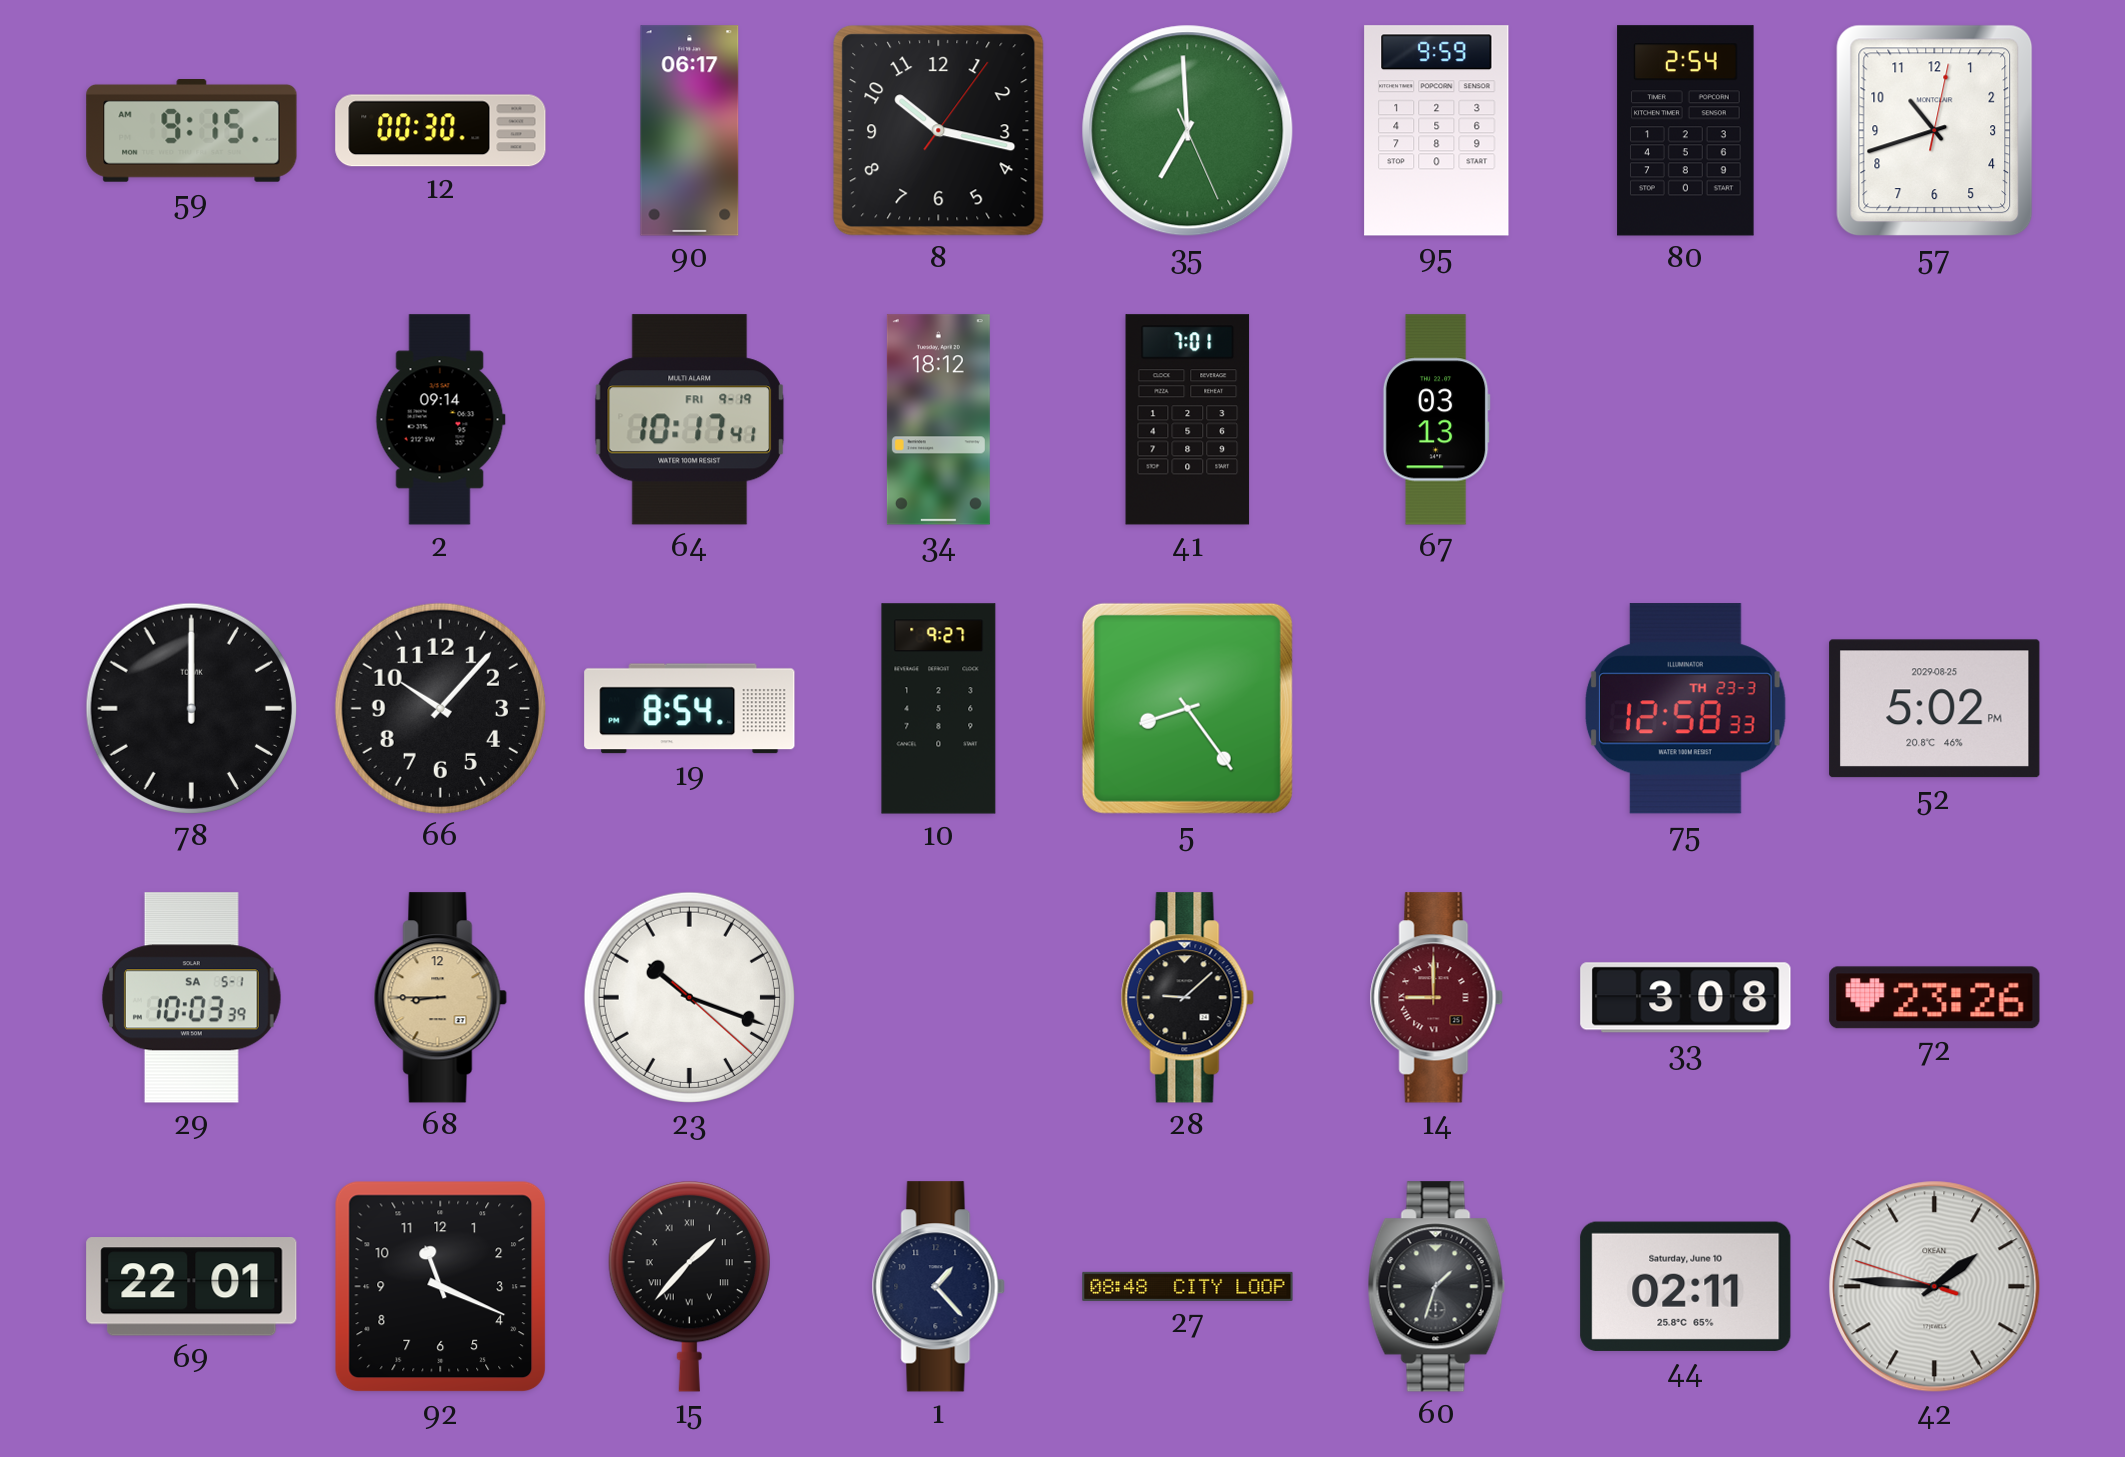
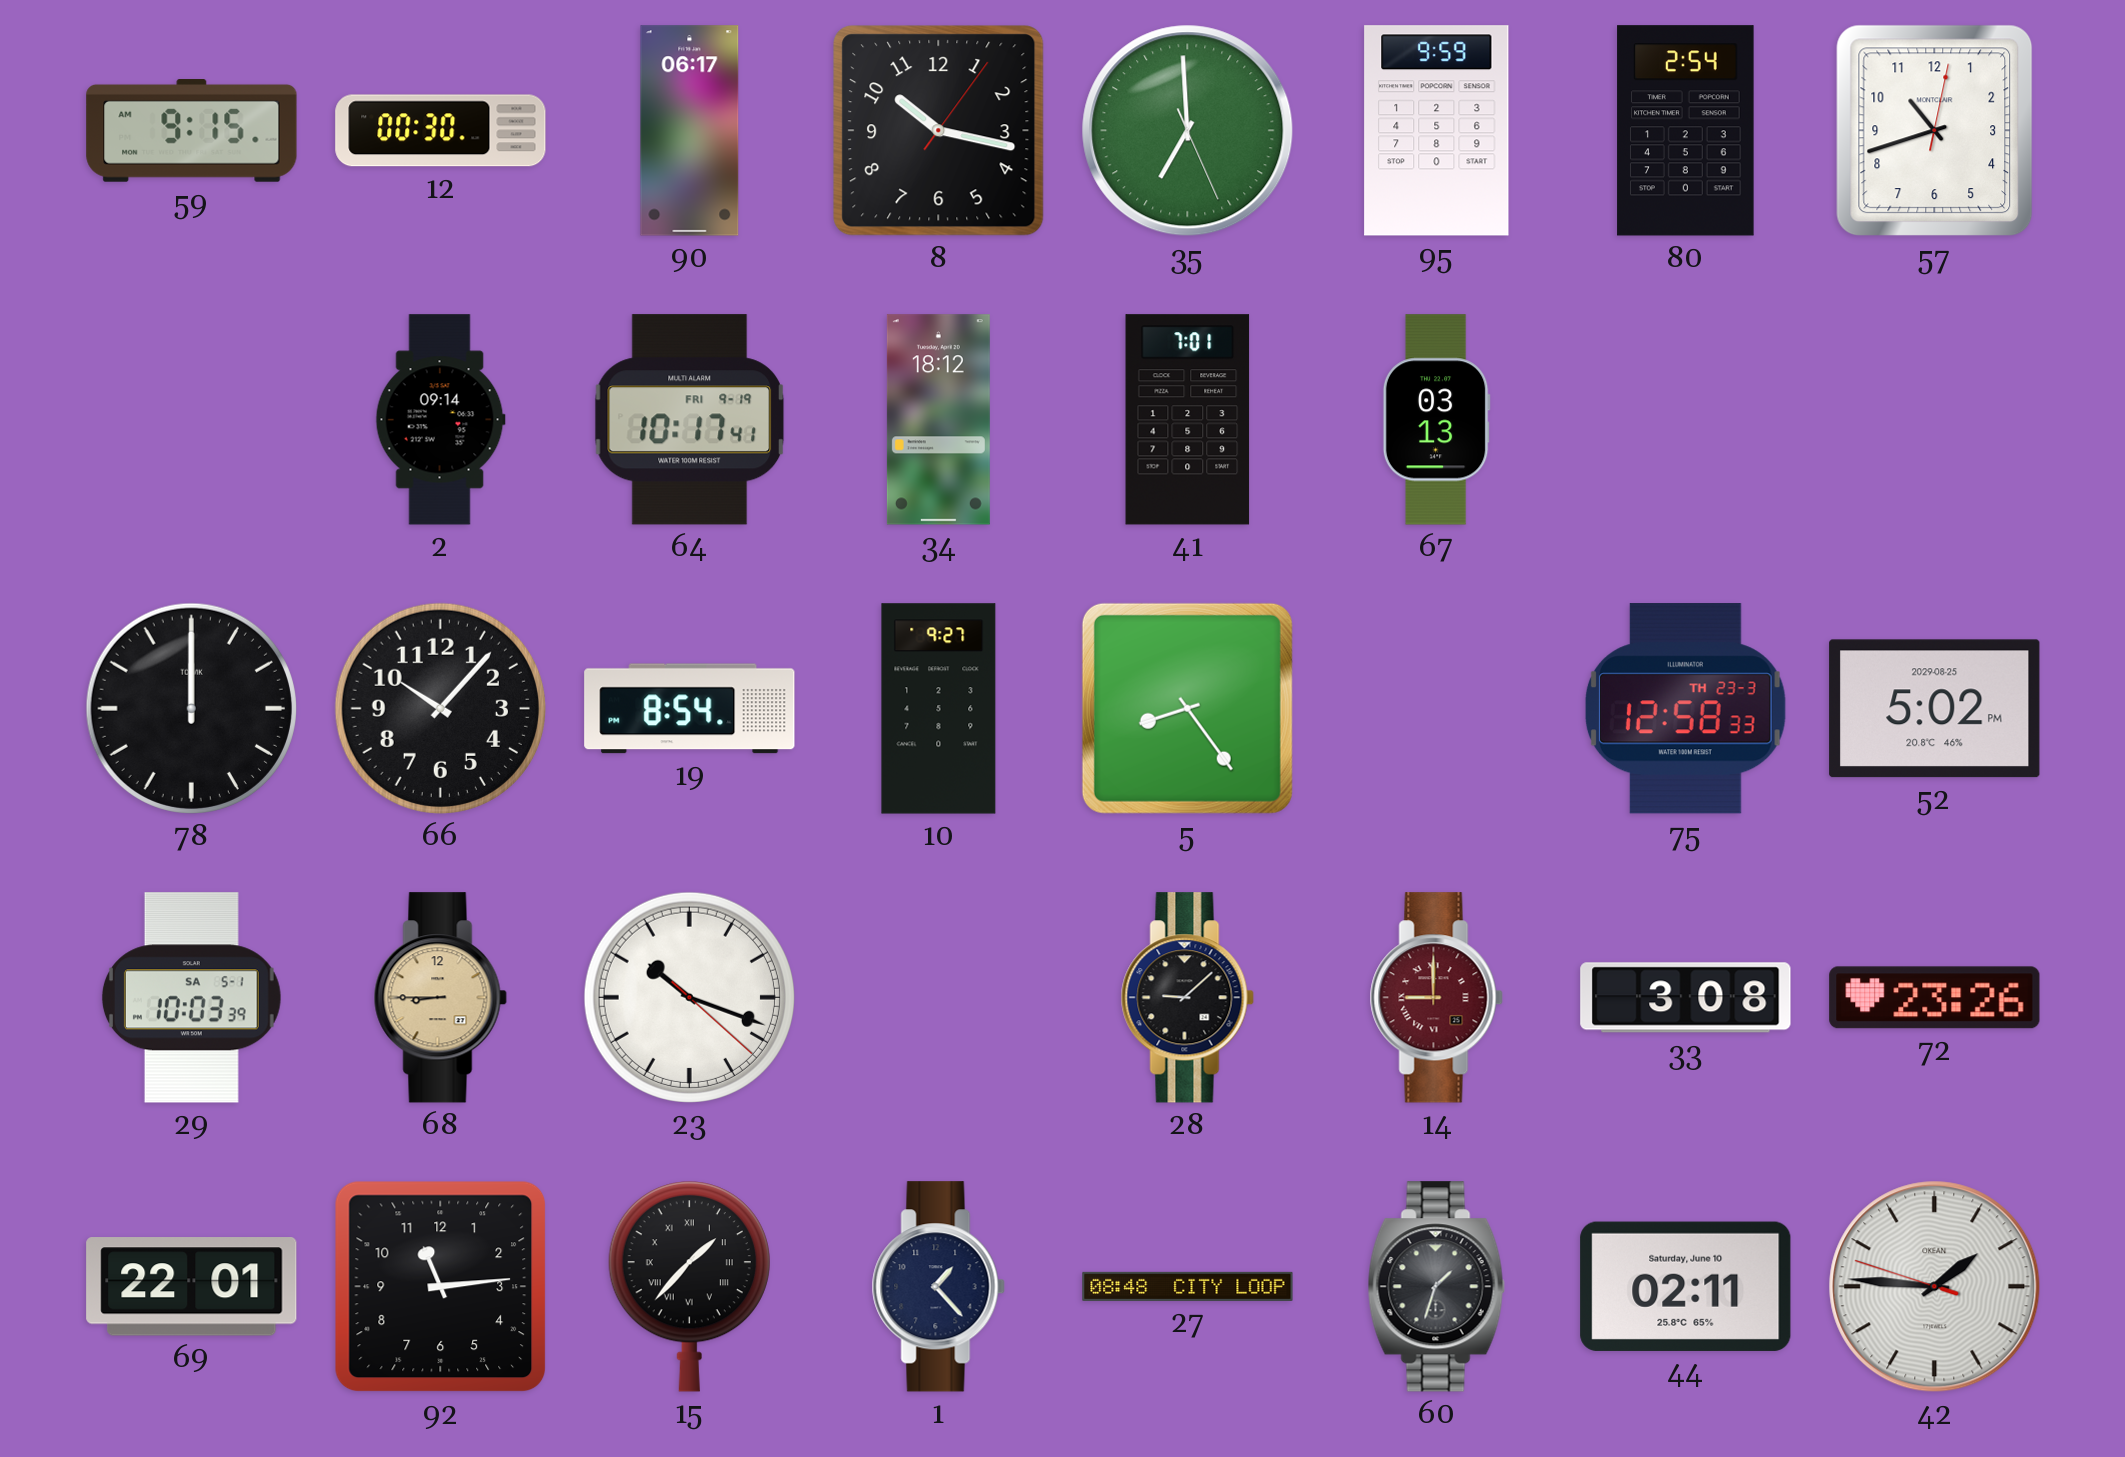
92: 11:19 -> 11:14
